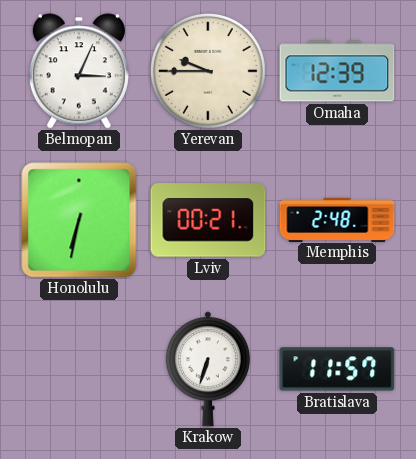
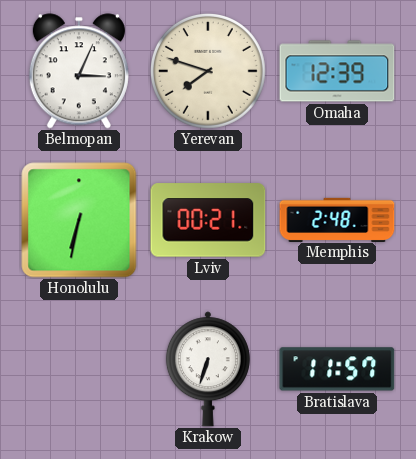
Yerevan: 9:45 -> 7:48
